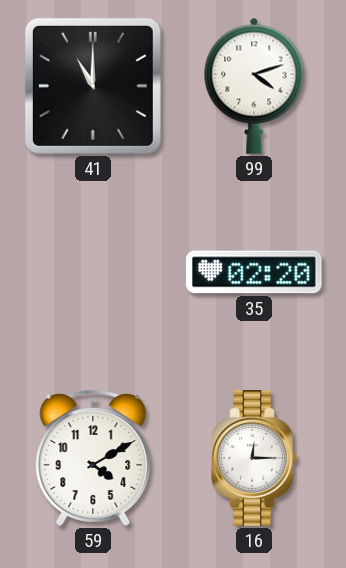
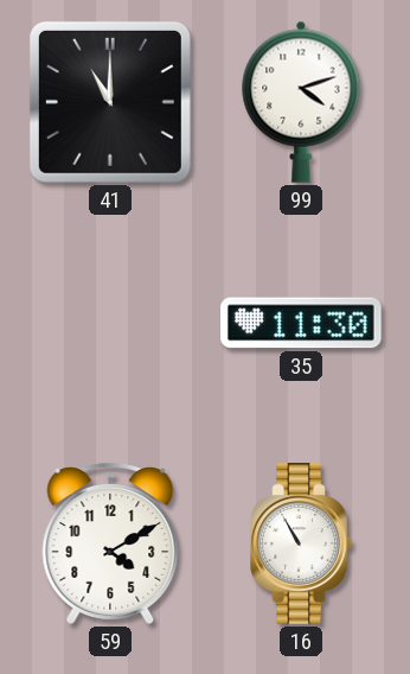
35: 02:20 -> 11:30
16: 12:15 -> 10:55
